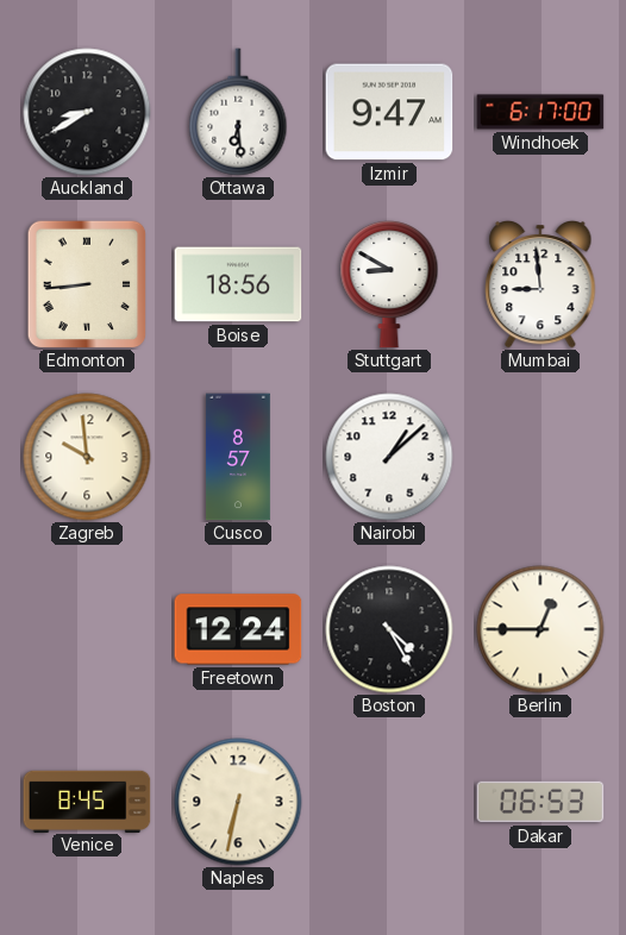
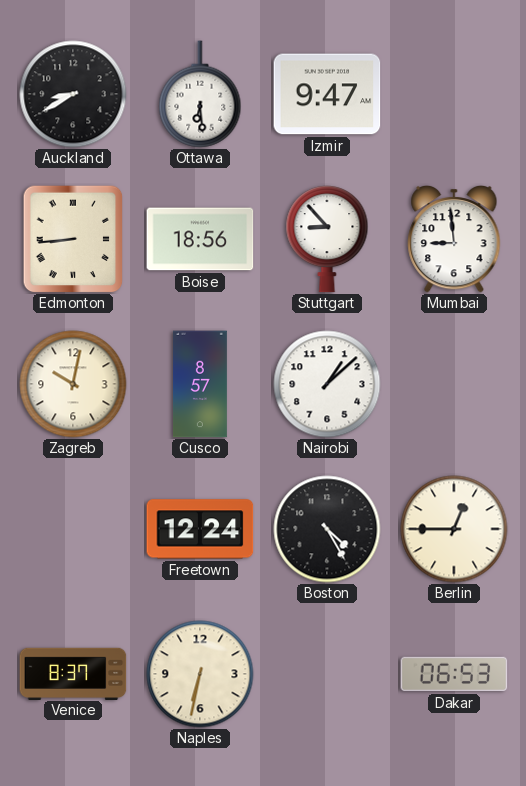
Windhoek: 6:17 -> none
Stuttgart: 8:50 -> 8:53
Zagreb: 9:59 -> 10:02
Venice: 8:45 -> 8:37
